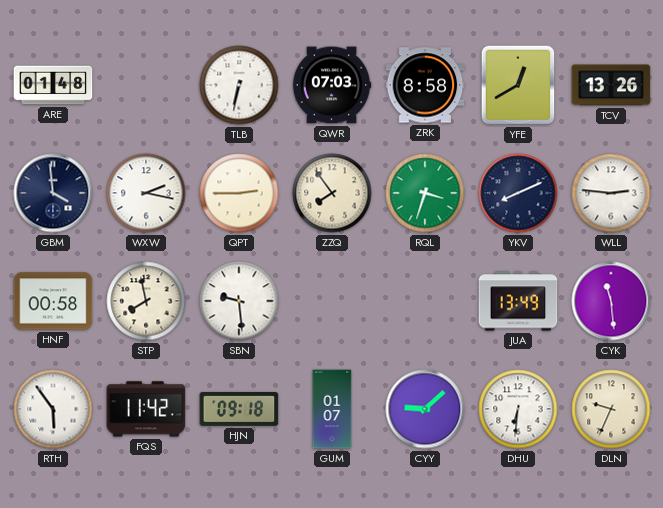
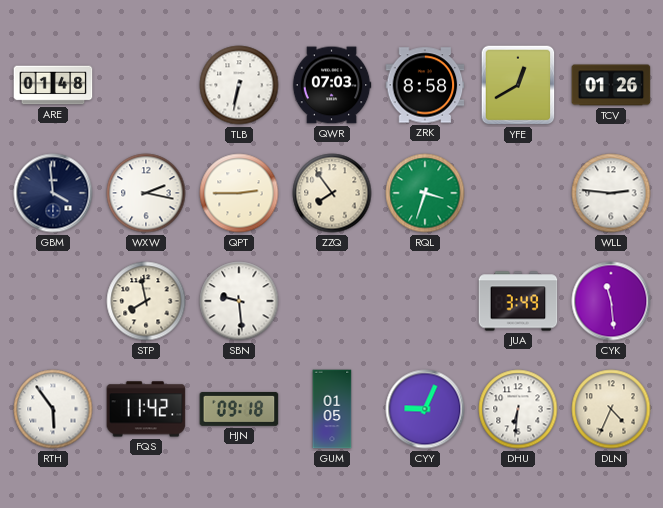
TCV: 13:26 -> 01:26
YKV: 8:11 -> none
HNF: 00:58 -> none
JUA: 13:49 -> 3:49
GUM: 01:07 -> 01:05
CYY: 9:08 -> 9:04
DLN: 9:34 -> 4:34
